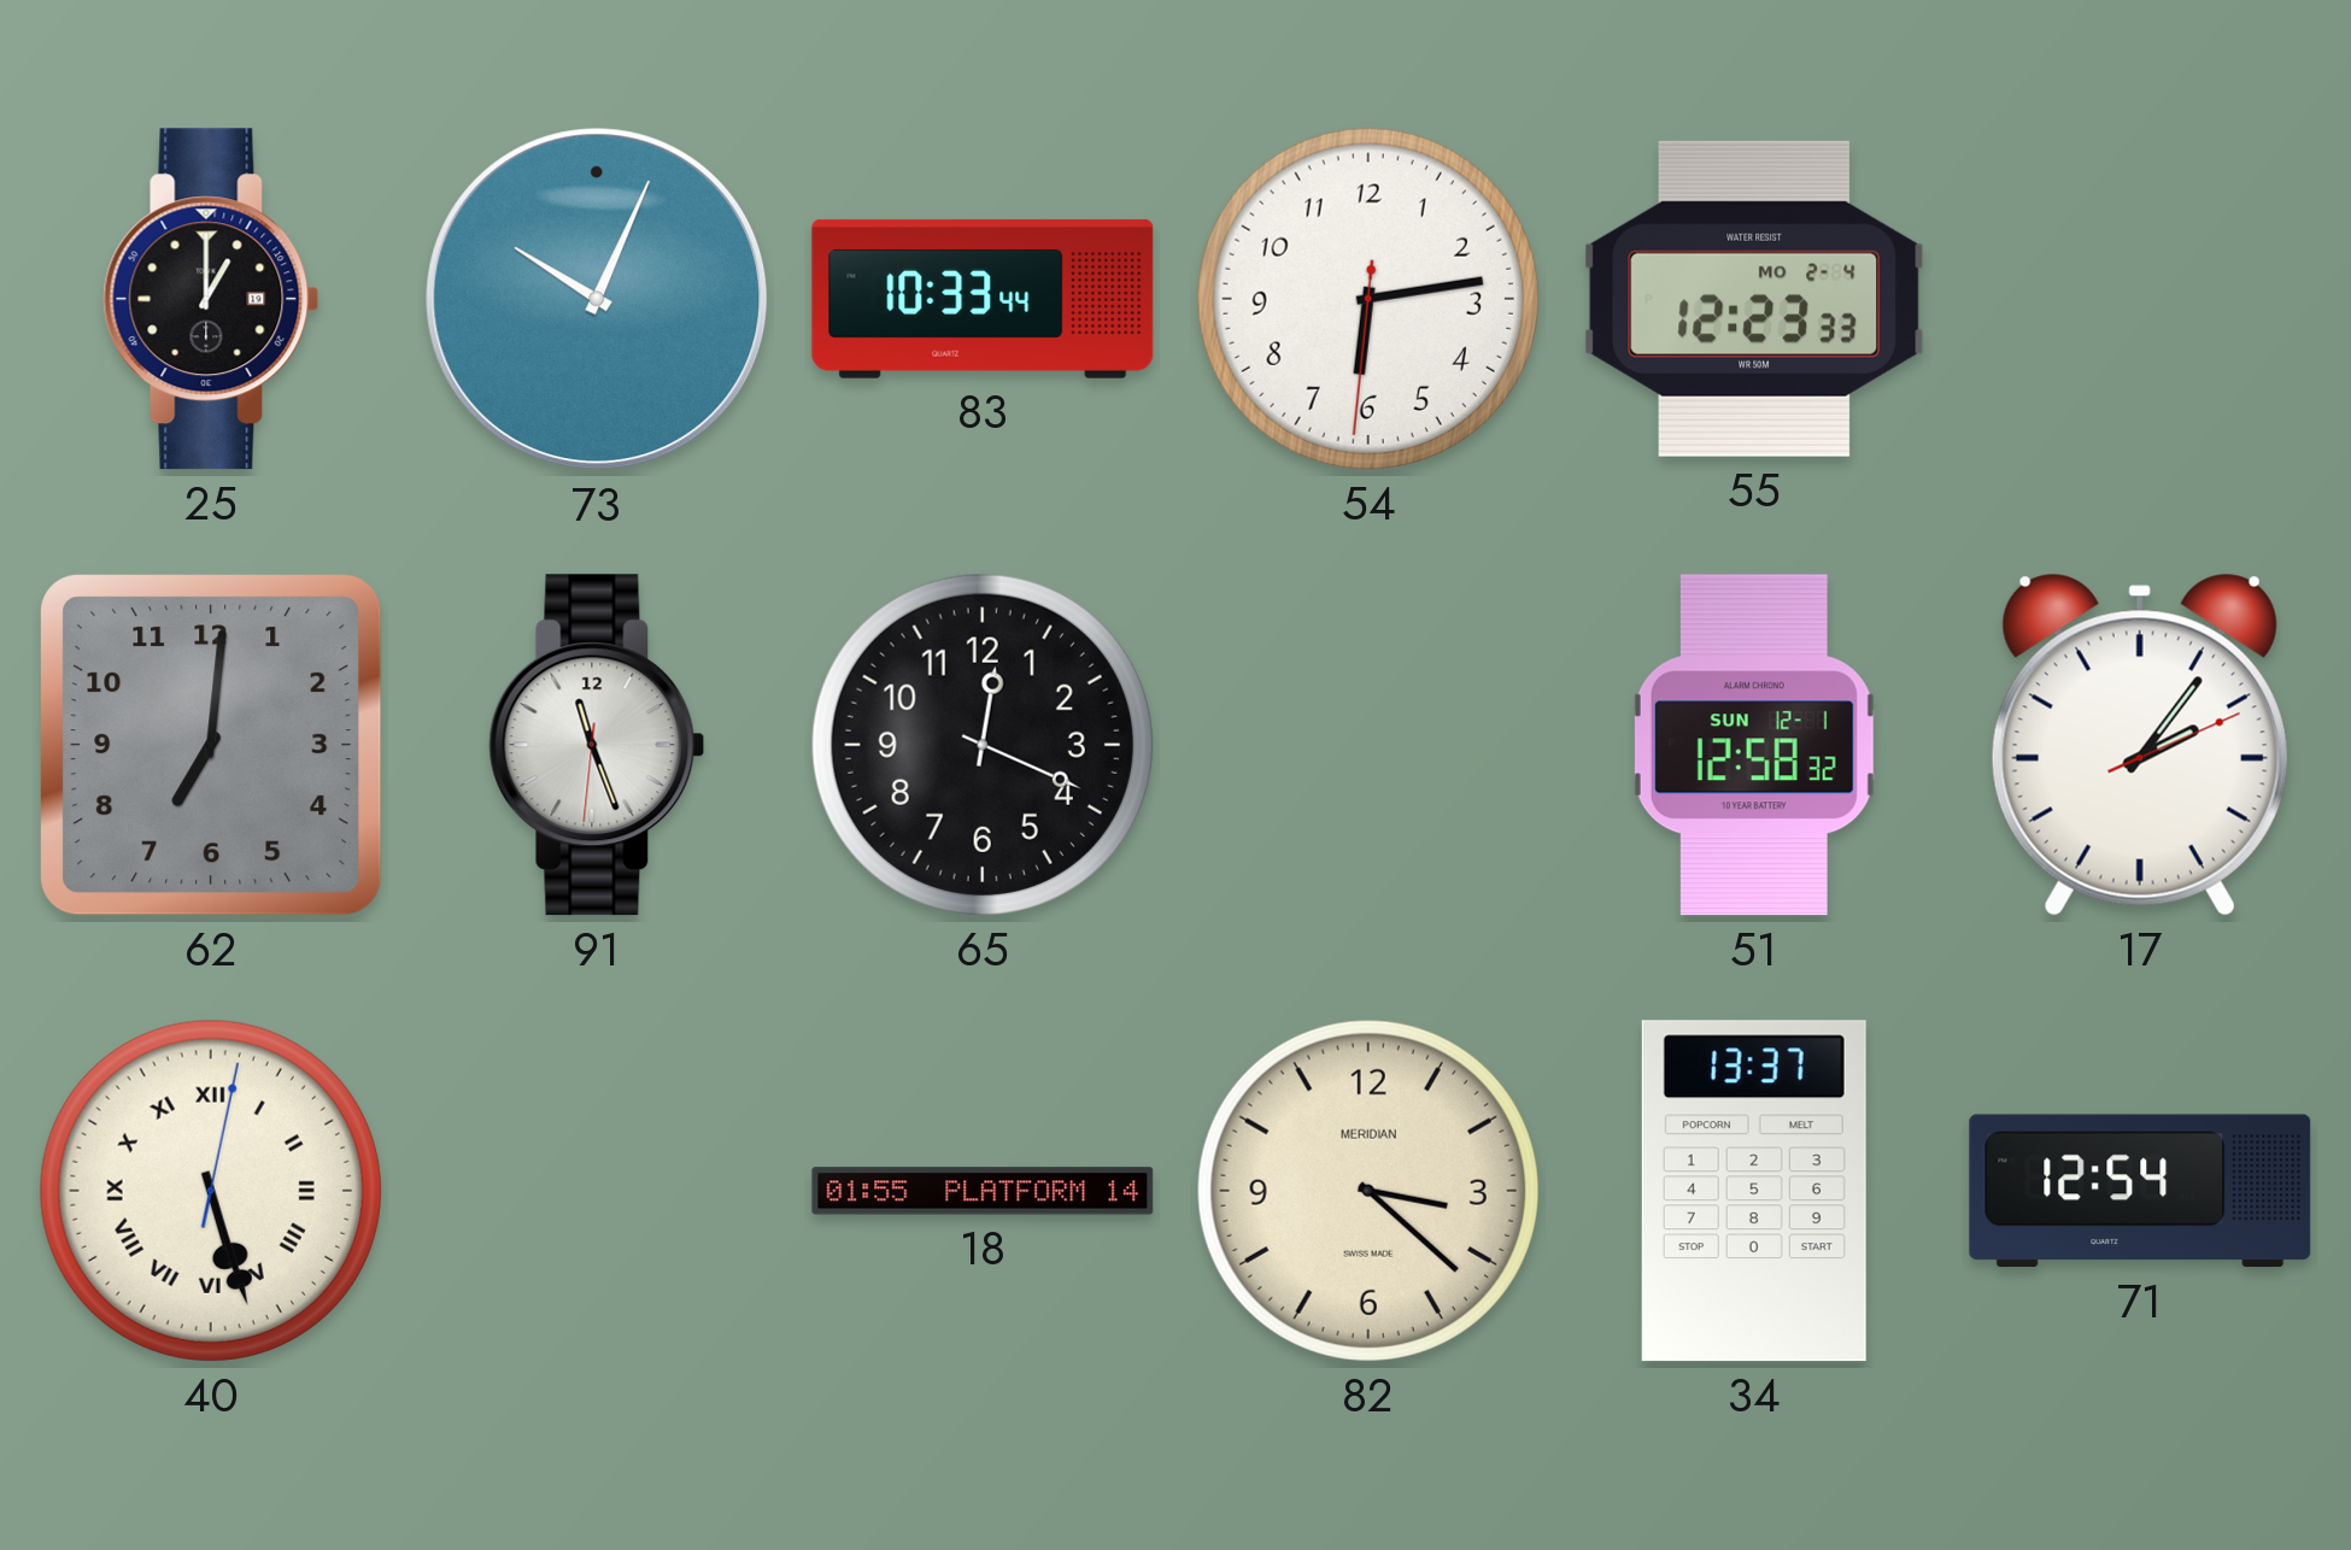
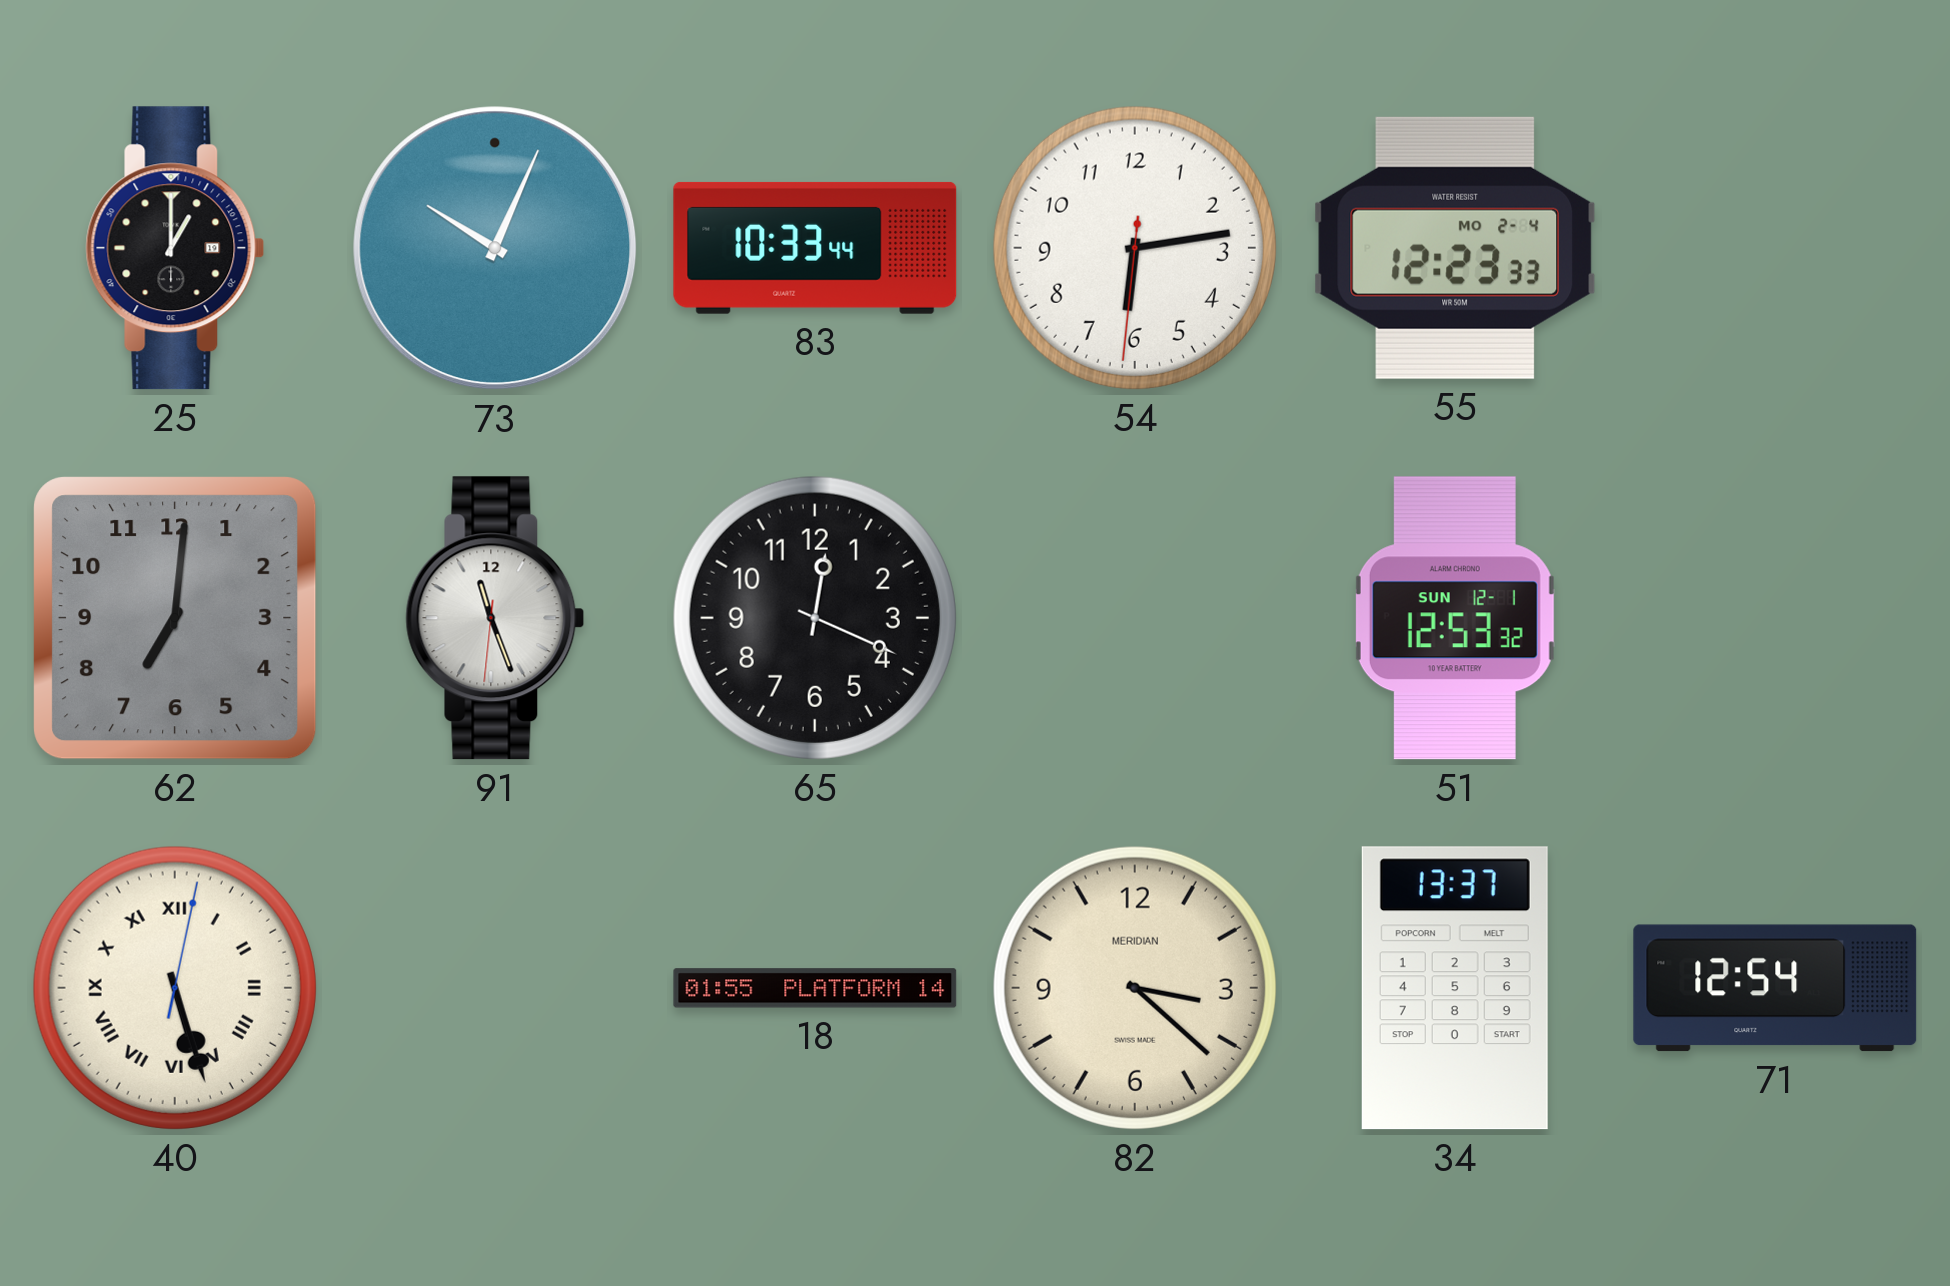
51: 12:58 -> 12:53
17: 2:06 -> none
